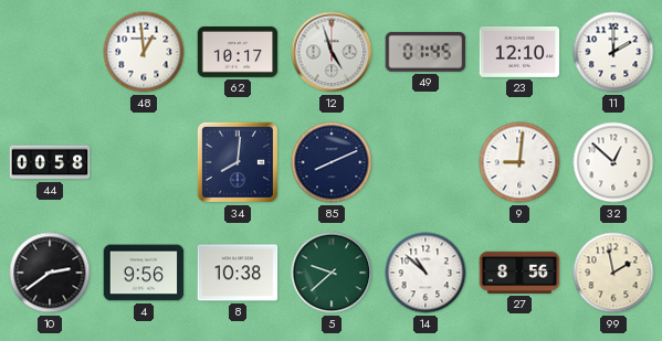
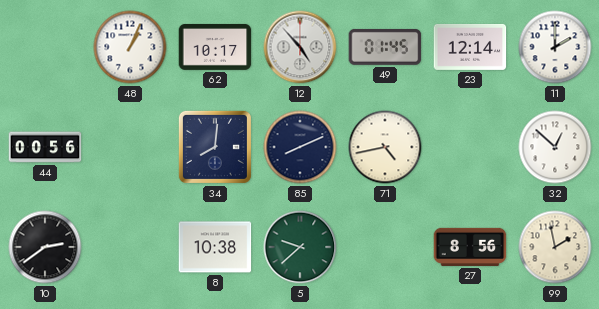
48: 12:59 -> 1:04
12: 4:57 -> 4:53
23: 12:10 -> 12:14
44: 00:58 -> 00:56
71: none -> 4:43
9: 9:01 -> none
4: 9:56 -> none
14: 10:52 -> none
